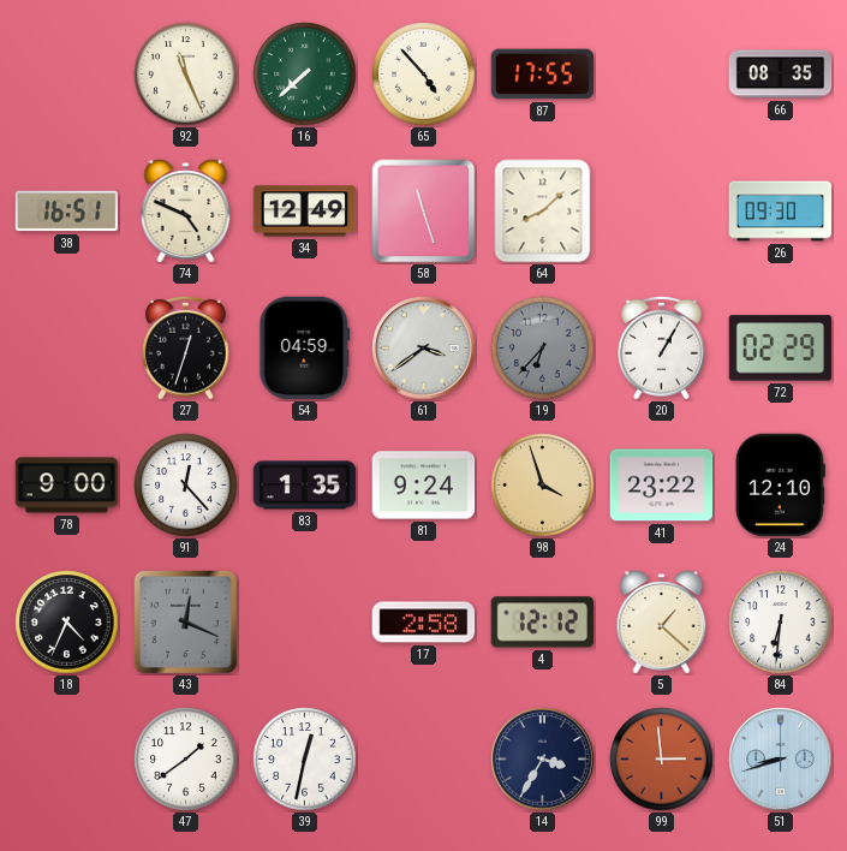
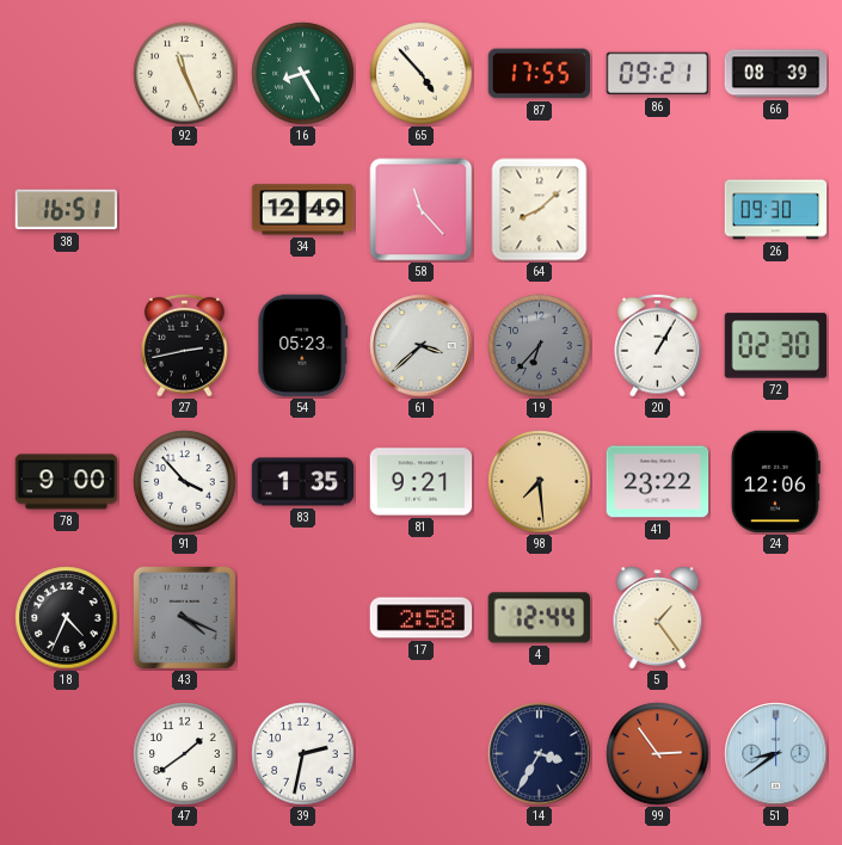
16: 7:38 -> 8:25
86: none -> 09:21
66: 08:35 -> 08:39
74: 4:49 -> none
58: 11:27 -> 11:23
27: 12:33 -> 2:43
54: 04:59 -> 05:23
61: 3:39 -> 3:38
72: 02:29 -> 02:30
91: 12:23 -> 3:53
81: 9:24 -> 9:21
98: 3:57 -> 7:29
24: 12:10 -> 12:06
43: 12:19 -> 4:19
4: 12:12 -> 12:44
5: 1:22 -> 1:24
84: 6:31 -> none
39: 12:32 -> 2:32
99: 2:59 -> 2:54
51: 8:42 -> 8:39
